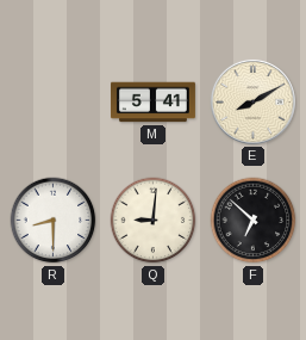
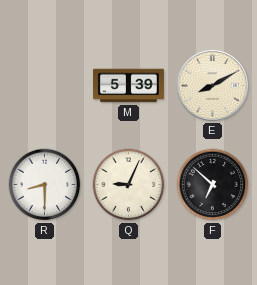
M: 5:41 -> 5:39
Q: 9:01 -> 9:04
